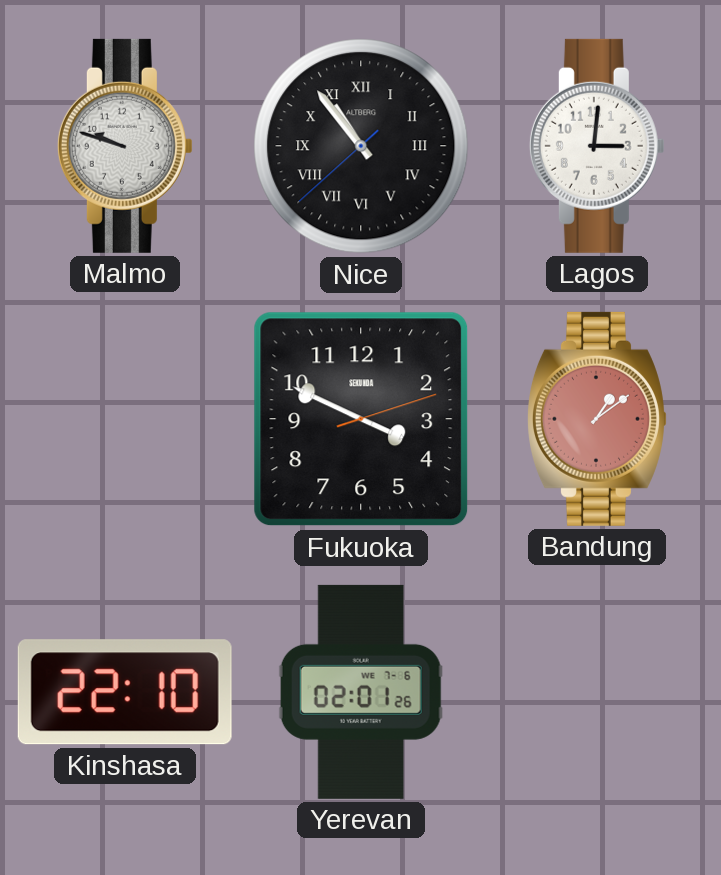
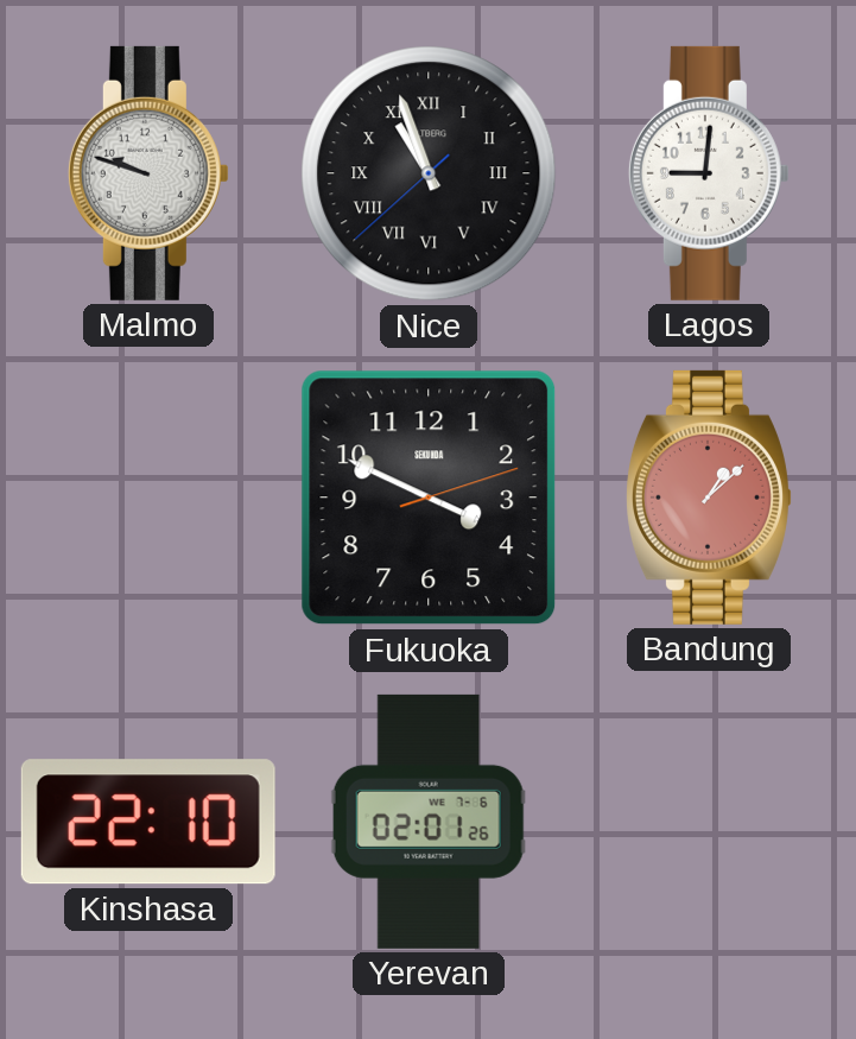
Nice: 10:53 -> 10:56
Lagos: 3:01 -> 9:01
Bandung: 1:09 -> 1:08
